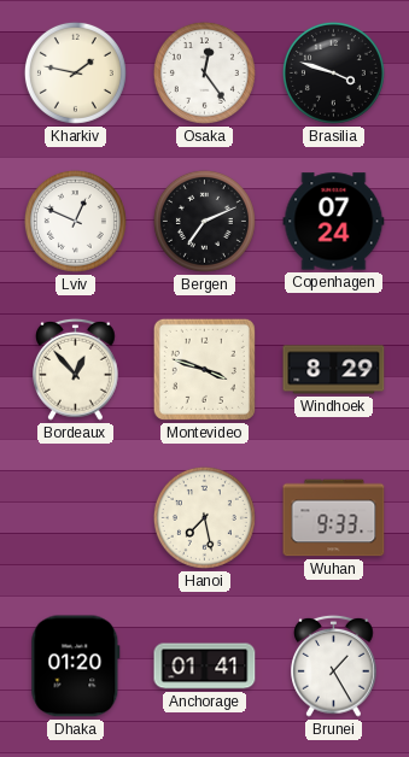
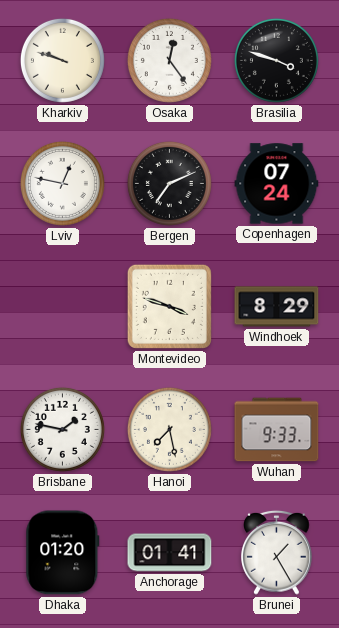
Kharkiv: 1:47 -> 9:48
Lviv: 12:49 -> 12:47
Bordeaux: 12:53 -> none
Brisbane: none -> 1:47
